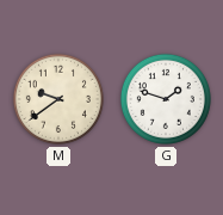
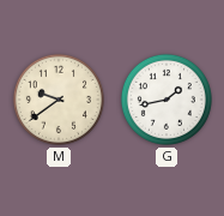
G: 1:48 -> 1:43
